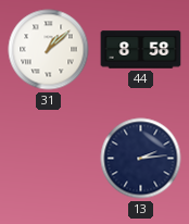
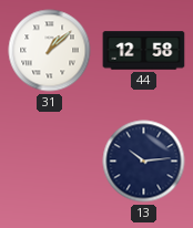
44: 8:58 -> 12:58
13: 2:14 -> 10:14
